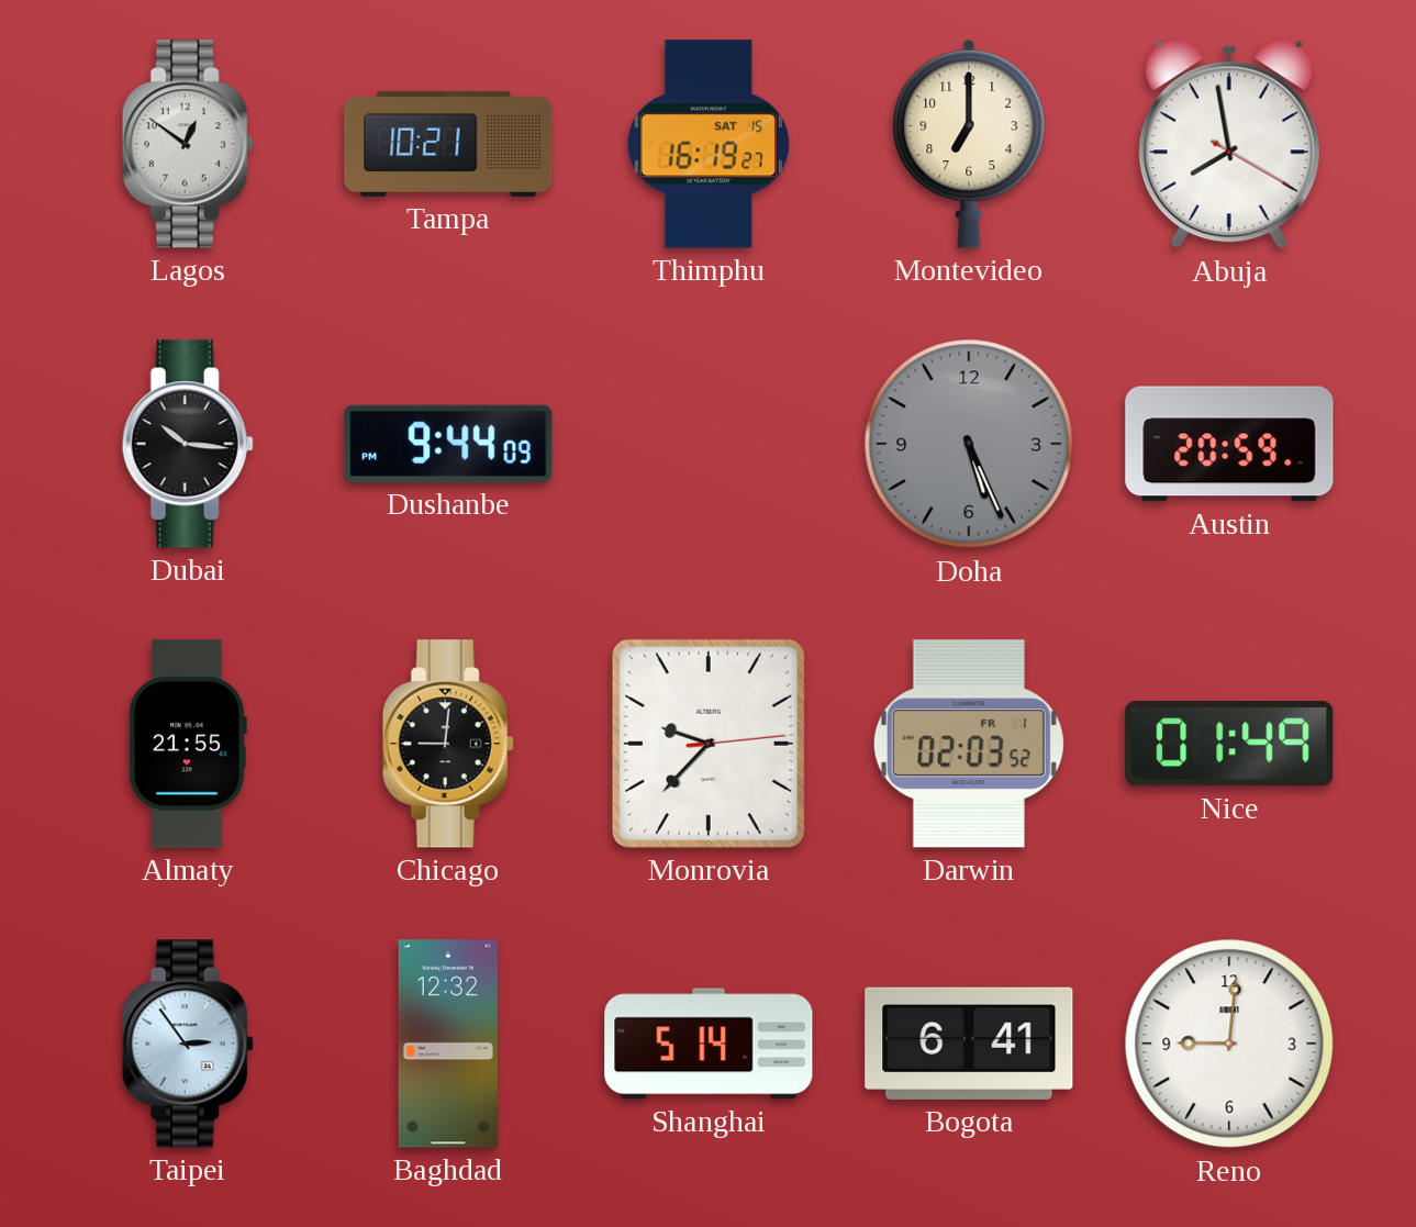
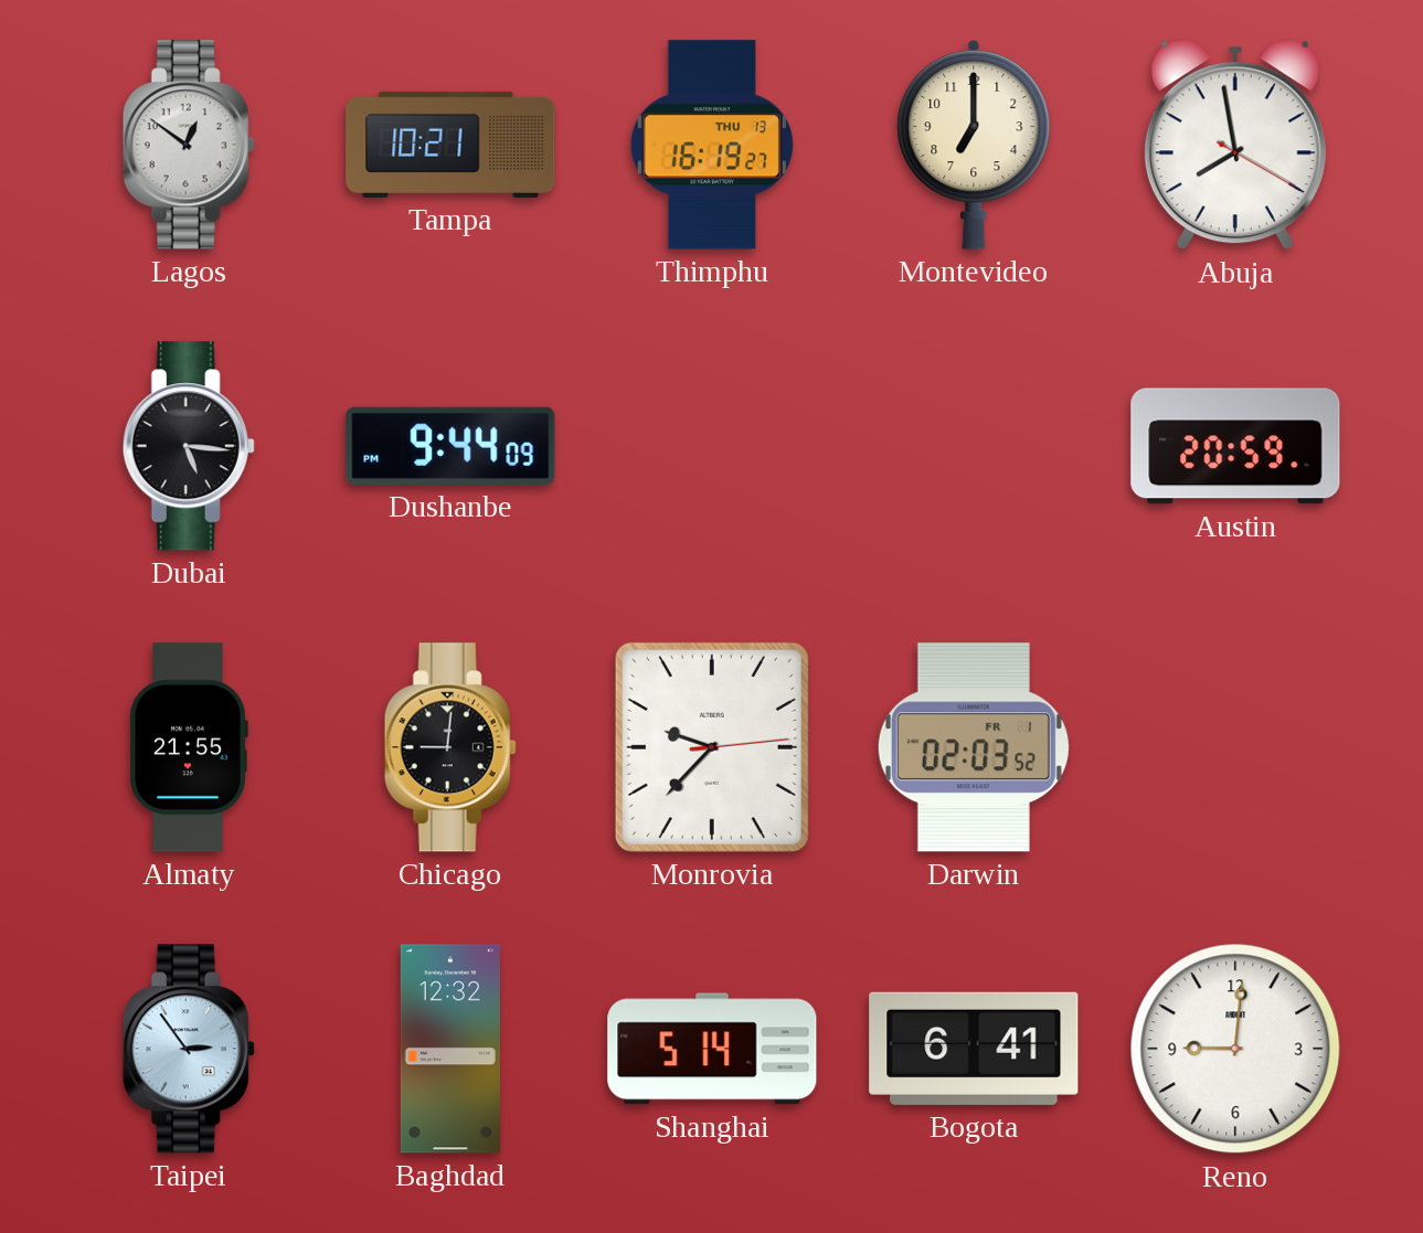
Thimphu date: SAT 15 -> THU 13
Dubai: 10:16 -> 5:16
Doha: 5:26 -> none
Nice: 01:49 -> none
